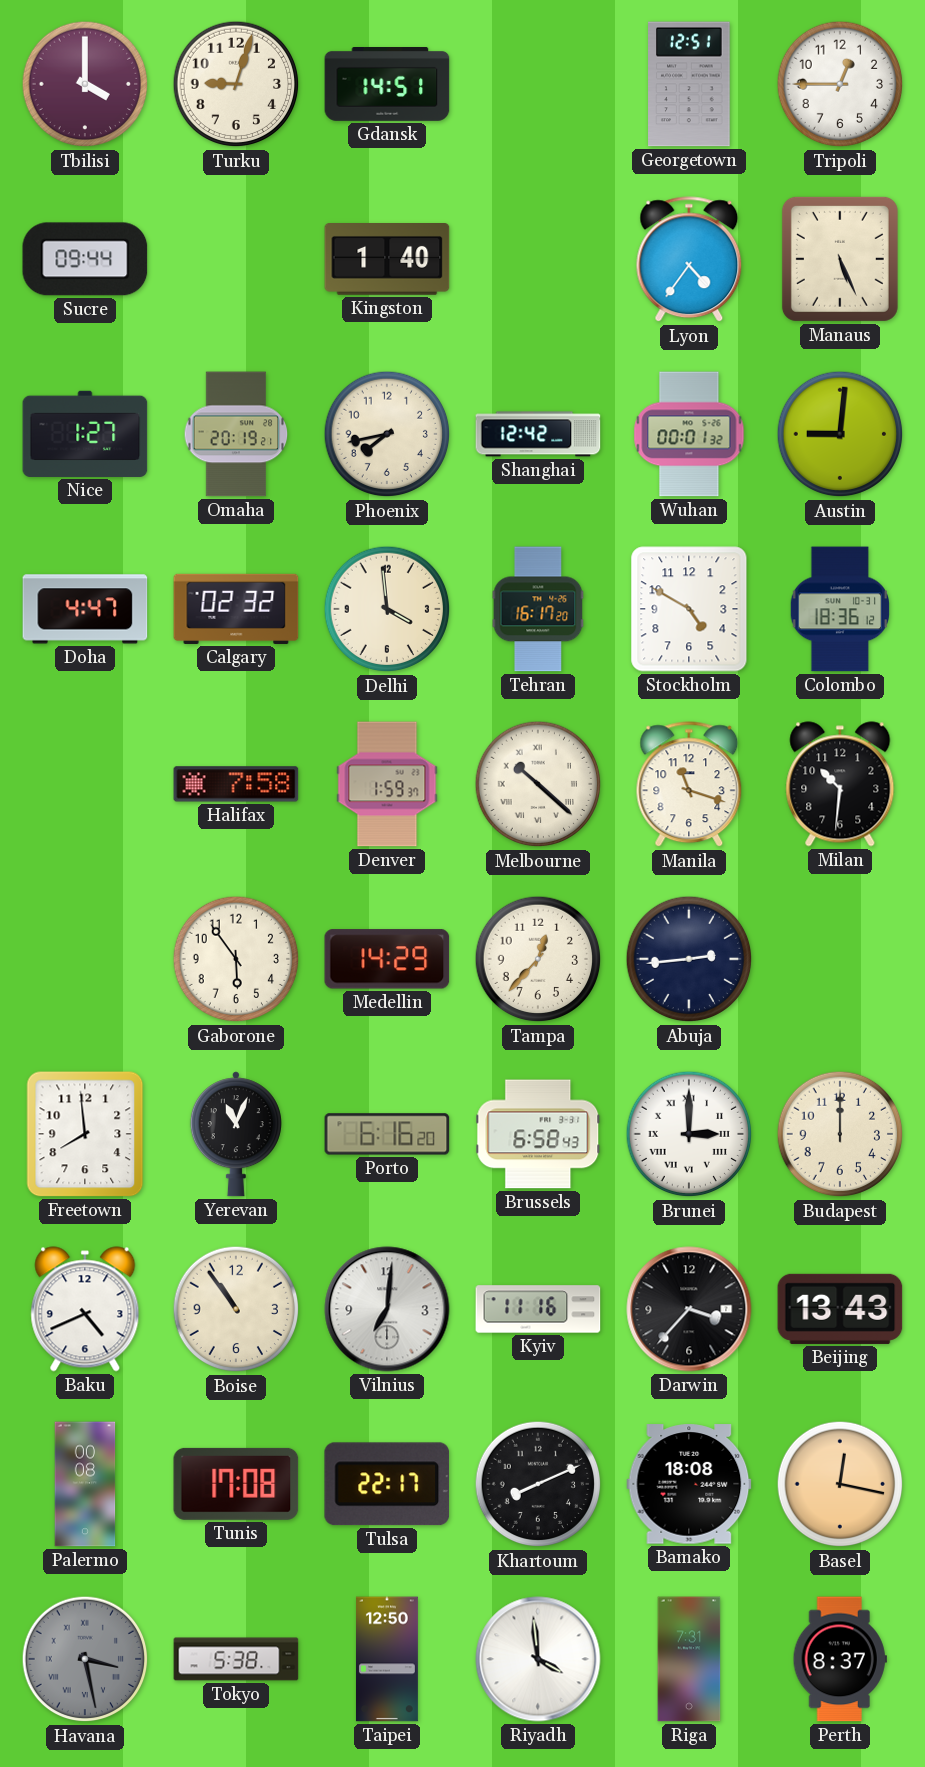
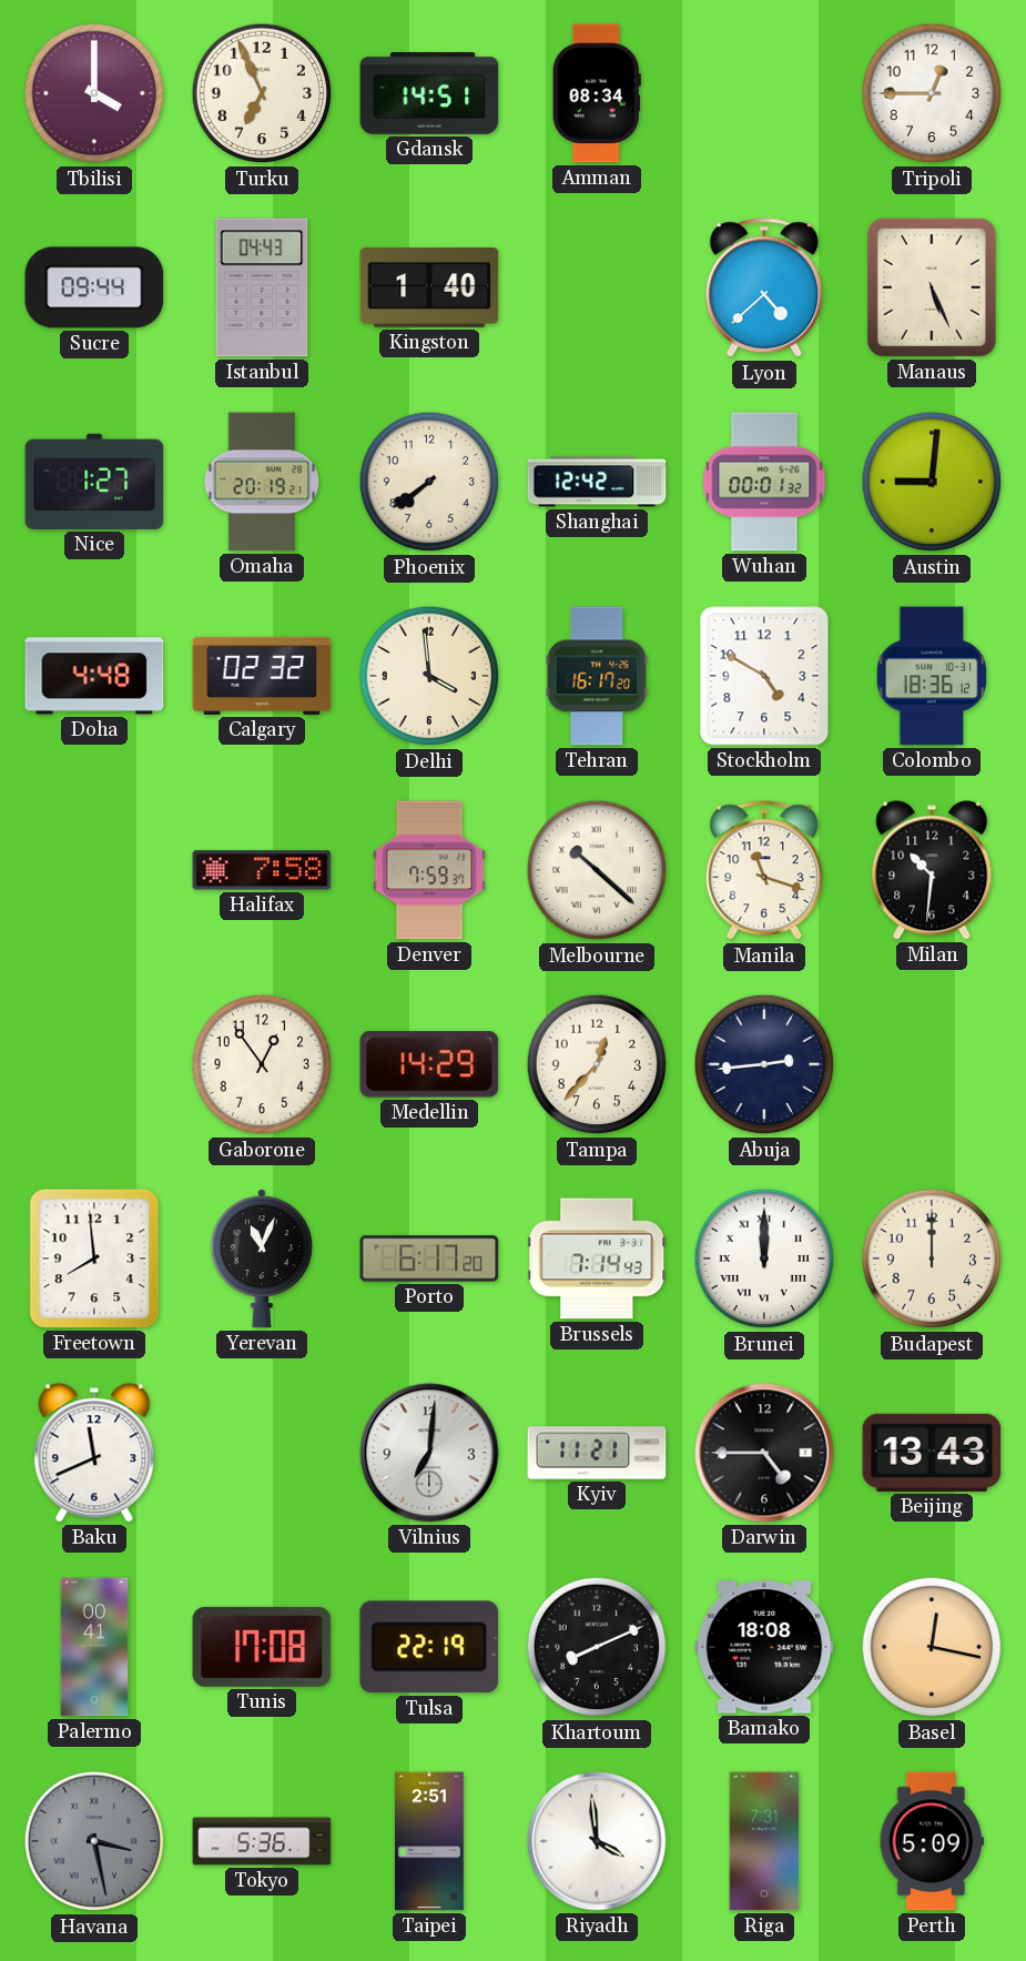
Turku: 9:03 -> 6:56
Amman: none -> 08:34
Georgetown: 12:51 -> none
Istanbul: none -> 04:43
Lyon: 4:36 -> 4:38
Phoenix: 7:43 -> 7:39
Doha: 4:47 -> 4:48
Denver: 1:59 -> 7:59
Gaborone: 5:54 -> 12:54
Porto: 6:16 -> 6:17
Brussels: 6:58 -> 7:14
Brunei: 3:00 -> 12:00
Baku: 4:41 -> 11:41
Boise: 10:54 -> none
Kyiv: 11:16 -> 11:21
Darwin: 3:37 -> 4:45
Palermo: 00:08 -> 00:41
Tulsa: 22:17 -> 22:19
Tokyo: 5:38 -> 5:36
Taipei: 12:50 -> 2:51
Perth: 8:37 -> 5:09
